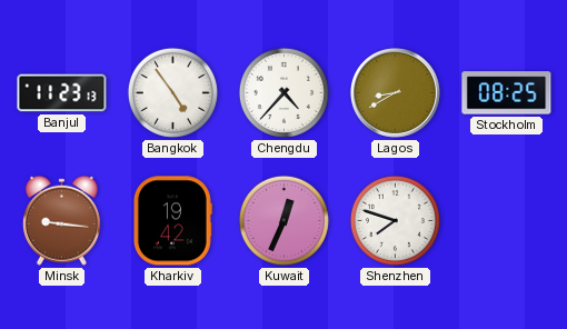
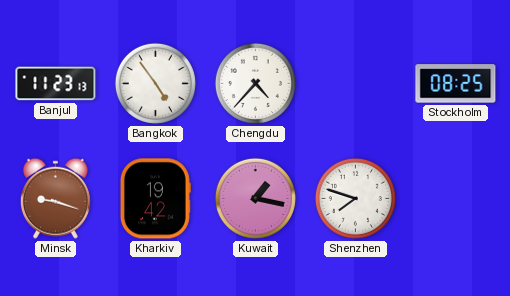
Lagos: 8:40 -> none
Minsk: 9:16 -> 9:18
Kuwait: 12:34 -> 1:17
